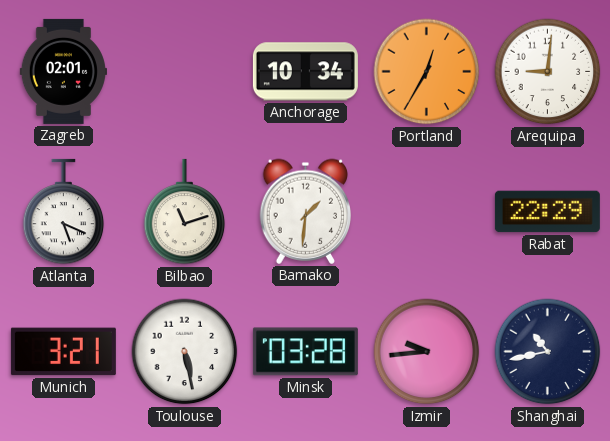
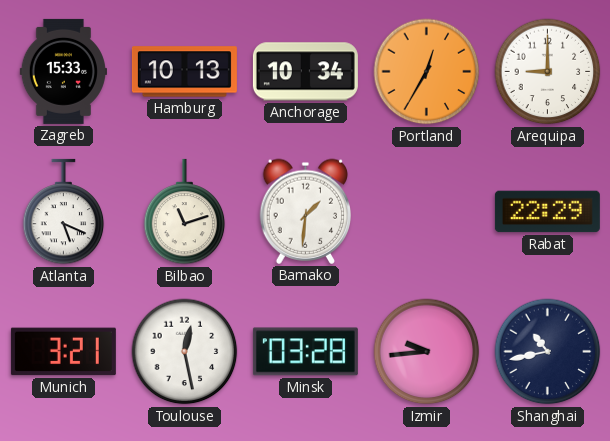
Zagreb: 02:01 -> 15:33
Hamburg: none -> 10:13
Arequipa: 9:01 -> 9:00
Toulouse: 5:28 -> 12:28
